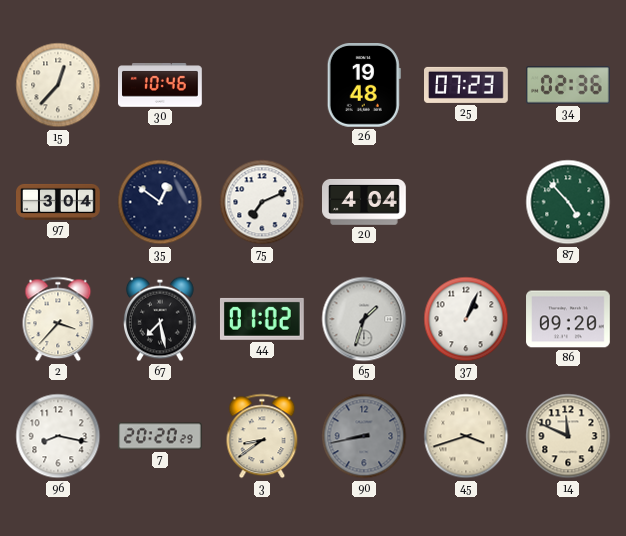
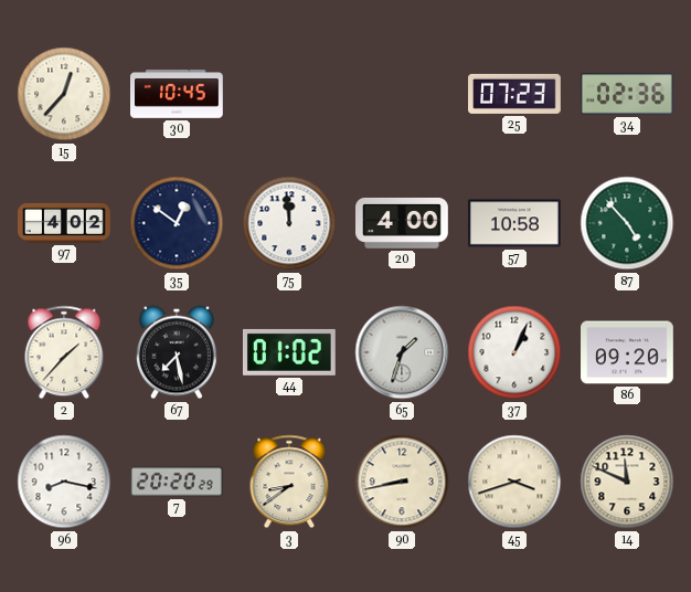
30: 10:46 -> 10:45
26: 19:48 -> none
97: 3:04 -> 4:02
75: 7:11 -> 11:59
20: 4:04 -> 4:00
57: none -> 10:58
2: 3:37 -> 1:37
90 dial: grey -> cream
